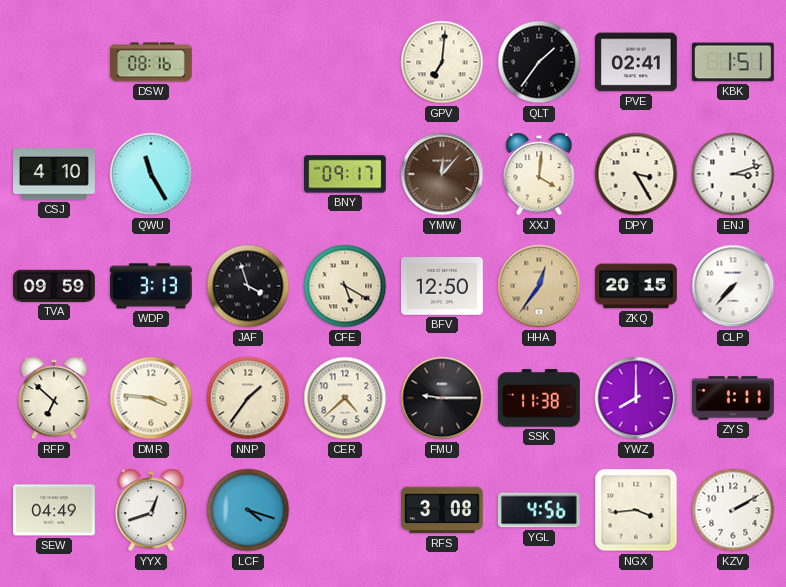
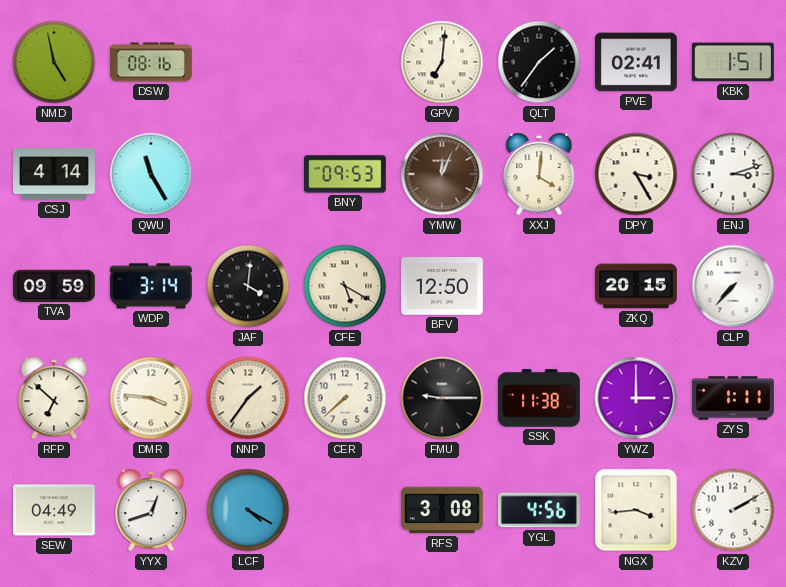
NMD: none -> 4:58
CSJ: 4:10 -> 4:14
BNY: 09:17 -> 09:53
YMW: 12:07 -> 12:04
WDP: 3:13 -> 3:14
JAF: 3:57 -> 4:01
HHA: 12:36 -> none
CER: 4:38 -> 7:38
YWZ: 8:00 -> 3:00
LCF: 4:18 -> 4:20
